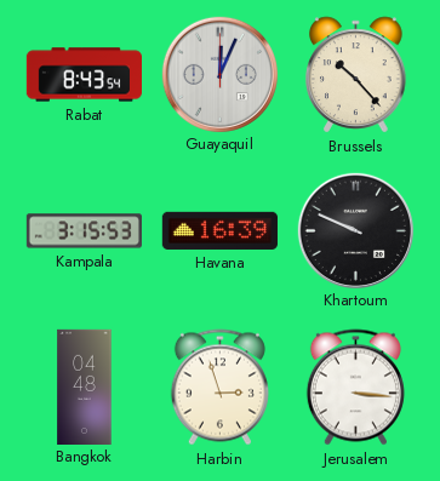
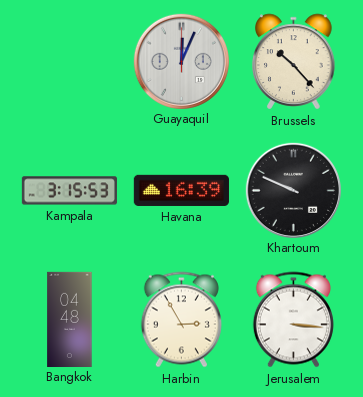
Rabat: 8:43 -> none
Harbin: 2:57 -> 2:55
